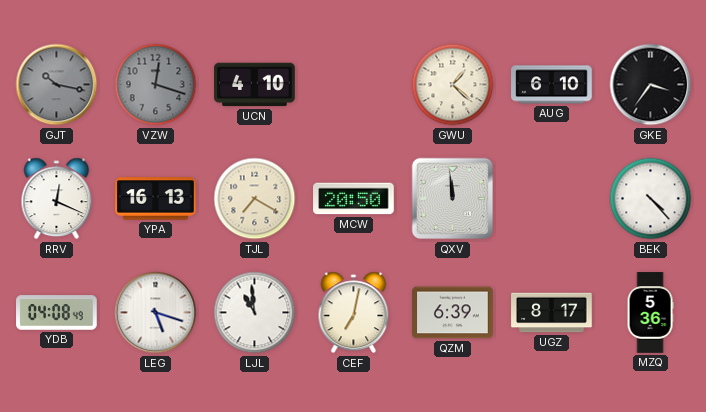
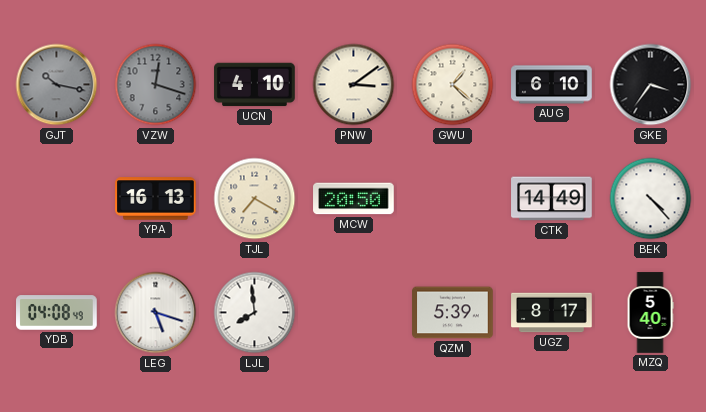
PNW: none -> 3:09
RRV: 12:19 -> none
QXV: 11:59 -> none
CTK: none -> 14:49
LJL: 10:59 -> 7:59
CEF: 7:02 -> none
QZM: 6:39 -> 5:39
MZQ: 5:36 -> 5:40
